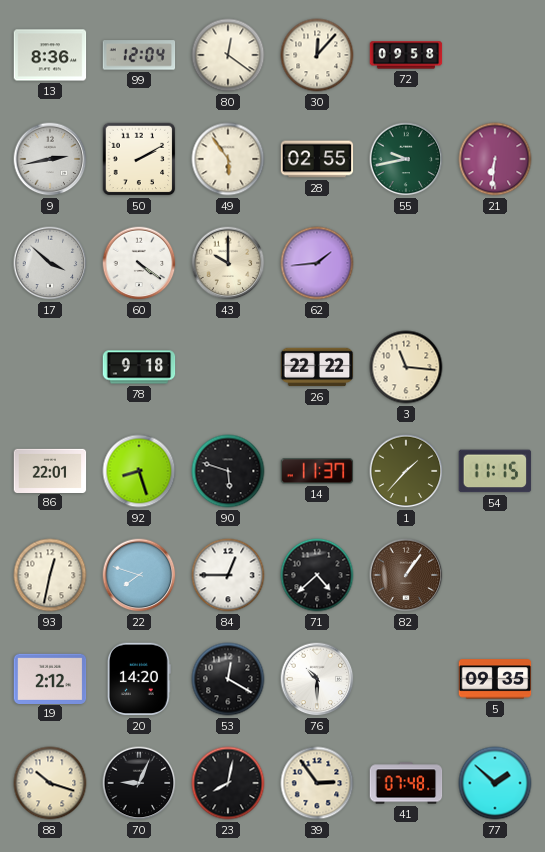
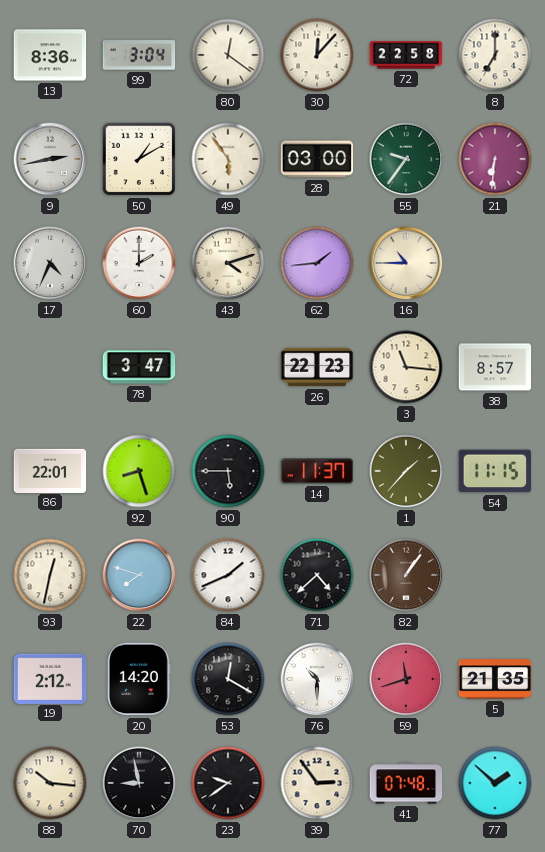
99: 12:04 -> 3:04
72: 09:58 -> 22:58
8: none -> 7:00
50: 2:10 -> 1:10
28: 02:55 -> 03:00
55: 9:43 -> 9:36
17: 3:52 -> 4:34
60: 4:21 -> 2:00
43: 10:00 -> 4:12
16: none -> 10:45
78: 9:18 -> 3:47
26: 22:22 -> 22:23
38: none -> 8:57
90: 5:48 -> 5:45
84: 12:45 -> 1:41
59: none -> 11:42
5: 09:35 -> 21:35
88: 10:18 -> 10:16
70: 9:04 -> 8:58
23: 8:02 -> 9:39
